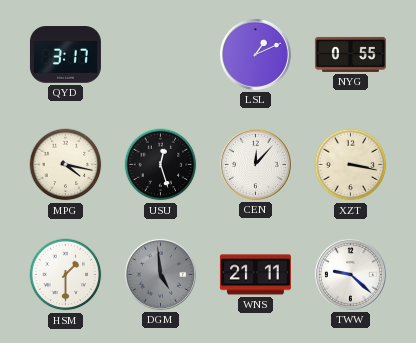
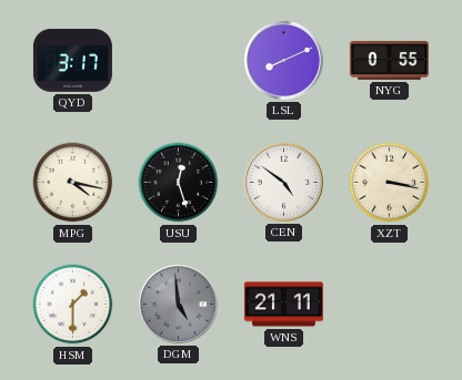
LSL: 1:11 -> 8:11
CEN: 12:07 -> 4:51
TWW: 9:22 -> none
